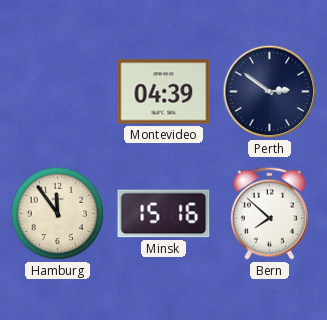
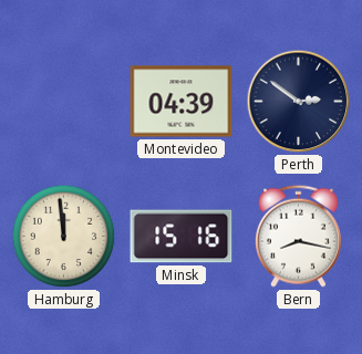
Hamburg: 11:54 -> 11:59
Bern: 7:52 -> 8:17
